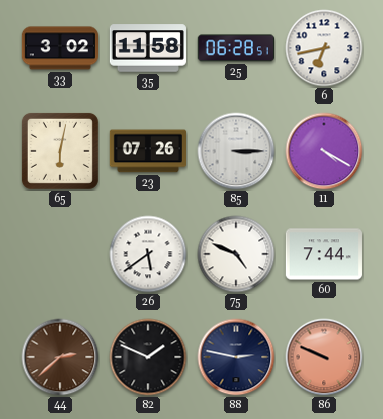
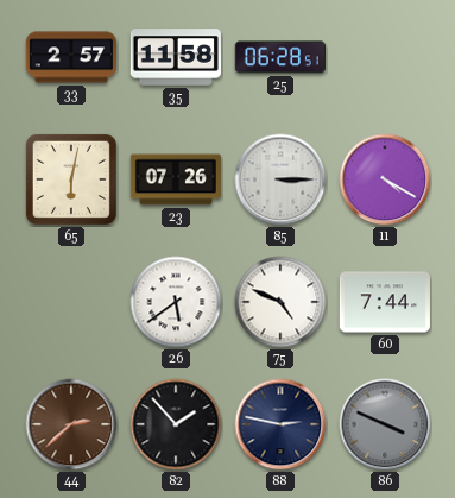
33: 3:02 -> 2:57
6: 6:43 -> none
82: 1:49 -> 1:53
86: 9:49 -> 3:49
86 dial: salmon -> grey
